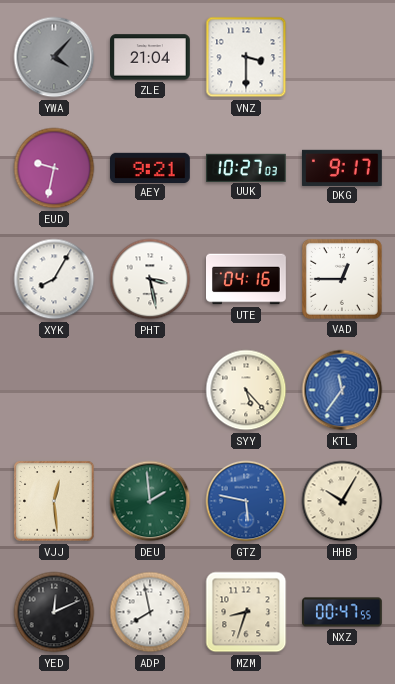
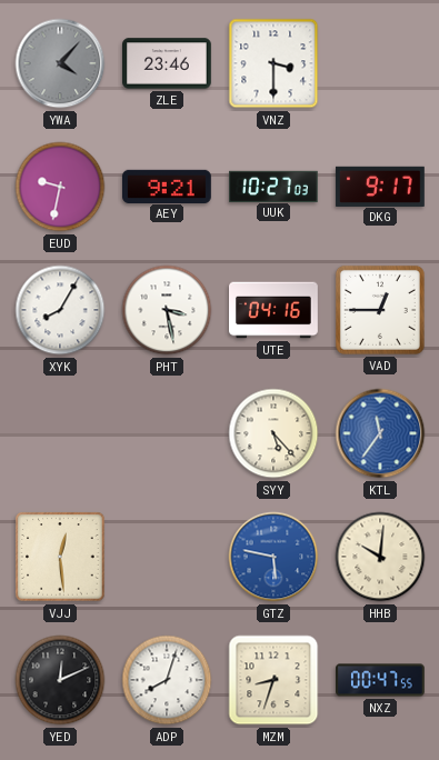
ZLE: 21:04 -> 23:46
DEU: 1:59 -> none
HHB: 10:05 -> 10:01
ADP: 7:58 -> 8:03
